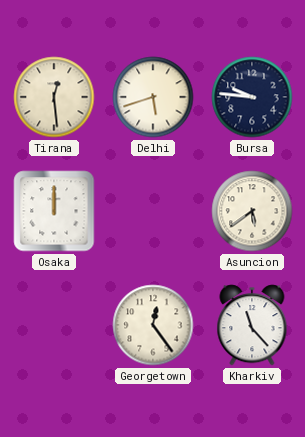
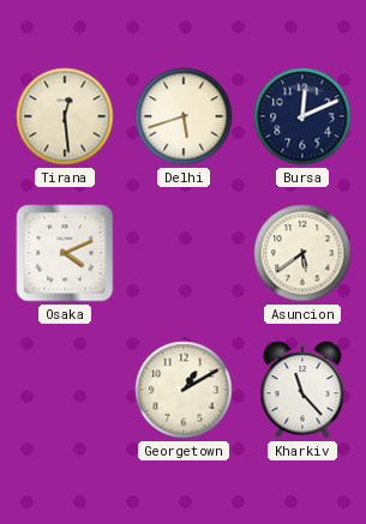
Bursa: 9:46 -> 12:11
Osaka: 12:00 -> 4:11
Georgetown: 12:24 -> 1:10
